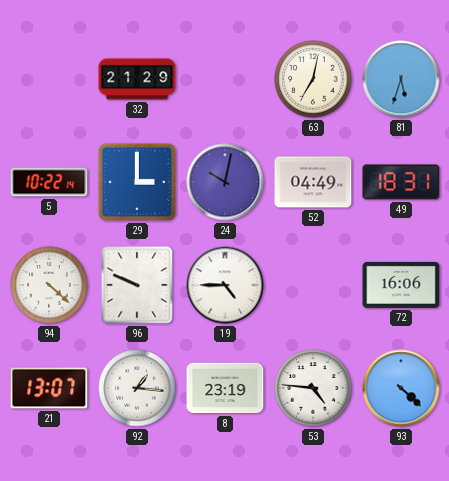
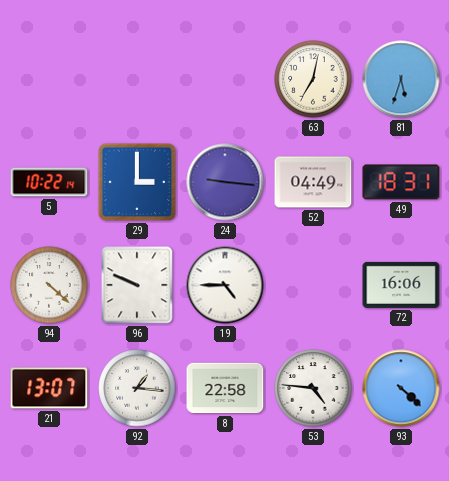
32: 21:29 -> none
24: 10:02 -> 9:16
8: 23:19 -> 22:58
